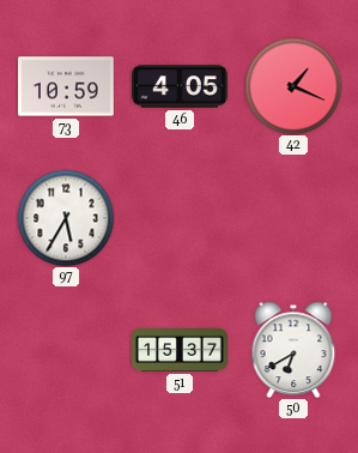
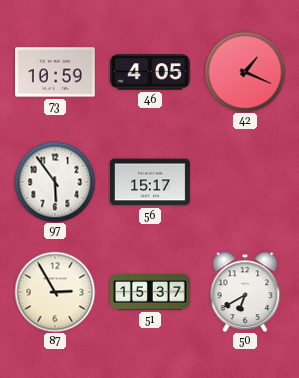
97: 5:35 -> 5:54
56: none -> 15:17
87: none -> 2:55
